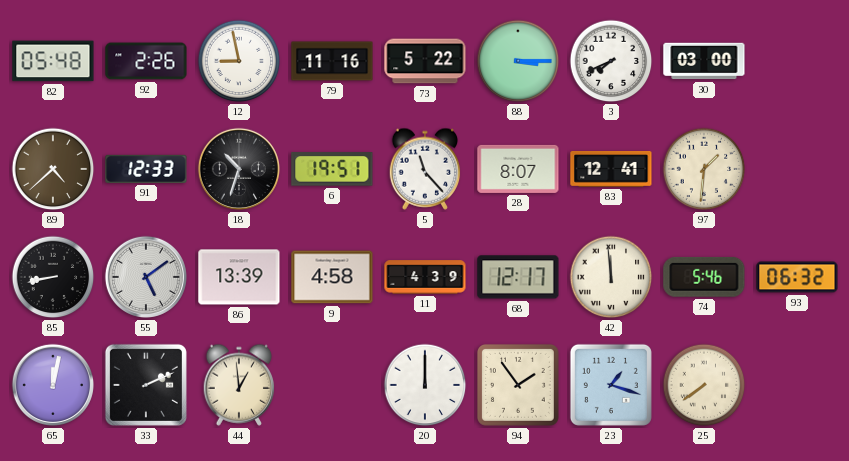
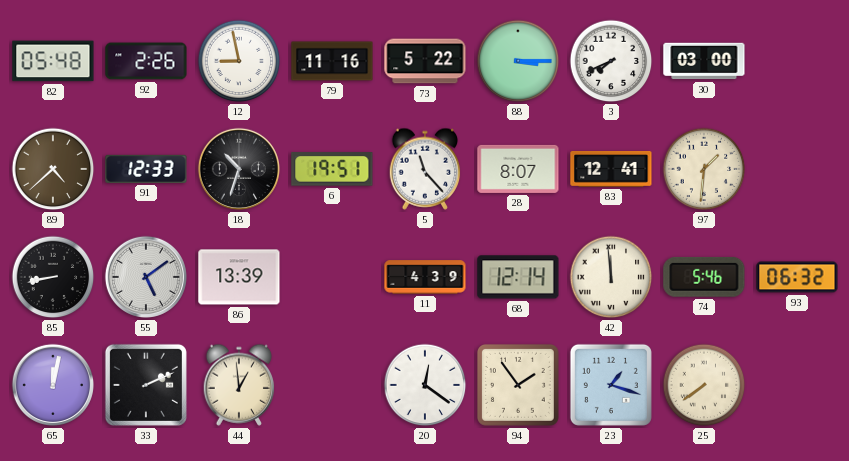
9: 4:58 -> none
68: 12:17 -> 12:14
20: 12:00 -> 12:21
